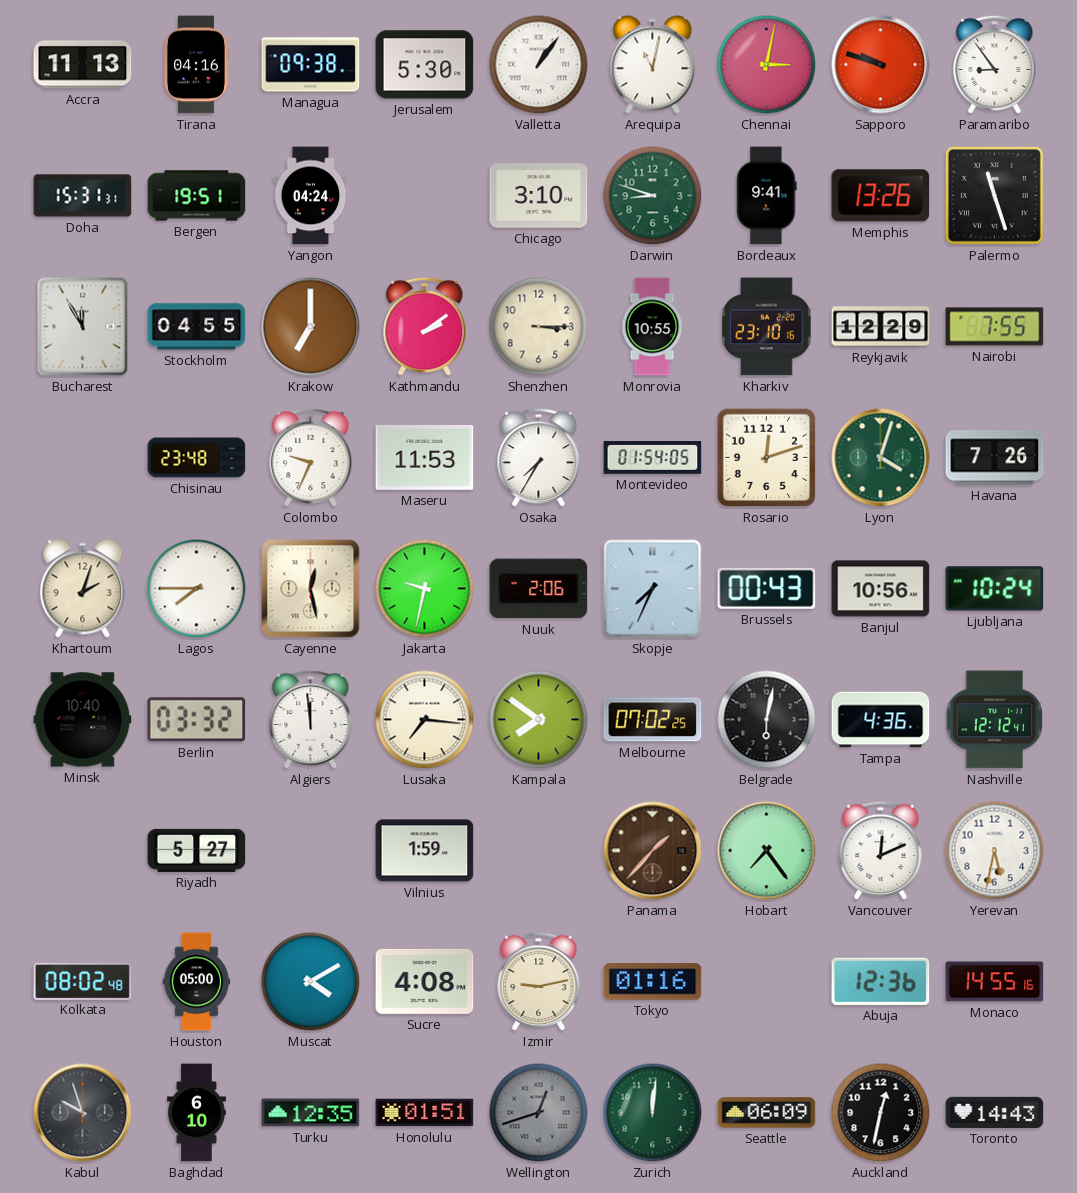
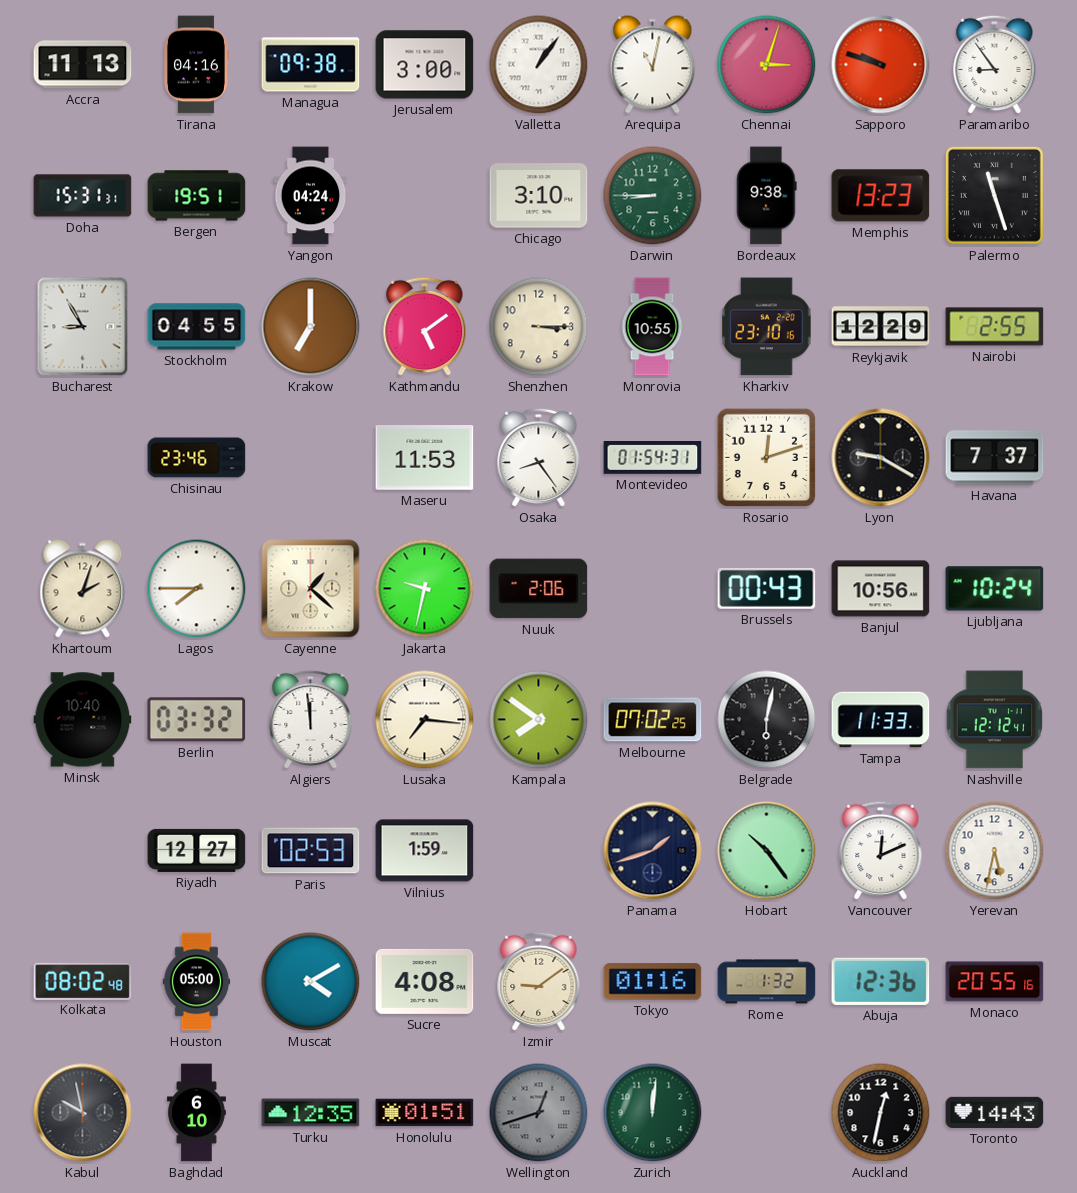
Jerusalem: 5:30 -> 3:00
Chennai: 3:02 -> 3:03
Darwin: 8:48 -> 8:45
Bordeaux: 9:41 -> 9:38
Memphis: 13:26 -> 13:23
Bucharest: 11:55 -> 8:55
Kathmandu: 2:09 -> 5:09
Nairobi: 7:55 -> 2:55
Chisinau: 23:48 -> 23:46
Colombo: 9:34 -> none
Osaka: 7:35 -> 8:24
Montevideo: 01:54:05 -> 01:54:31
Lyon: 4:03 -> 9:20
Lyon dial: green -> black
Havana: 7:26 -> 7:37
Cayenne: 12:28 -> 1:22
Skopje: 7:34 -> none
Tampa: 4:36 -> 11:33
Riyadh: 5:27 -> 12:27
Paris: none -> 02:53
Panama: 1:37 -> 1:42
Panama dial: brown -> navy
Hobart: 7:24 -> 10:24
Izmir: 9:13 -> 9:09
Rome: none -> 1:32
Monaco: 14:55 -> 20:55
Kabul: 9:57 -> 9:58
Seattle: 06:09 -> none
